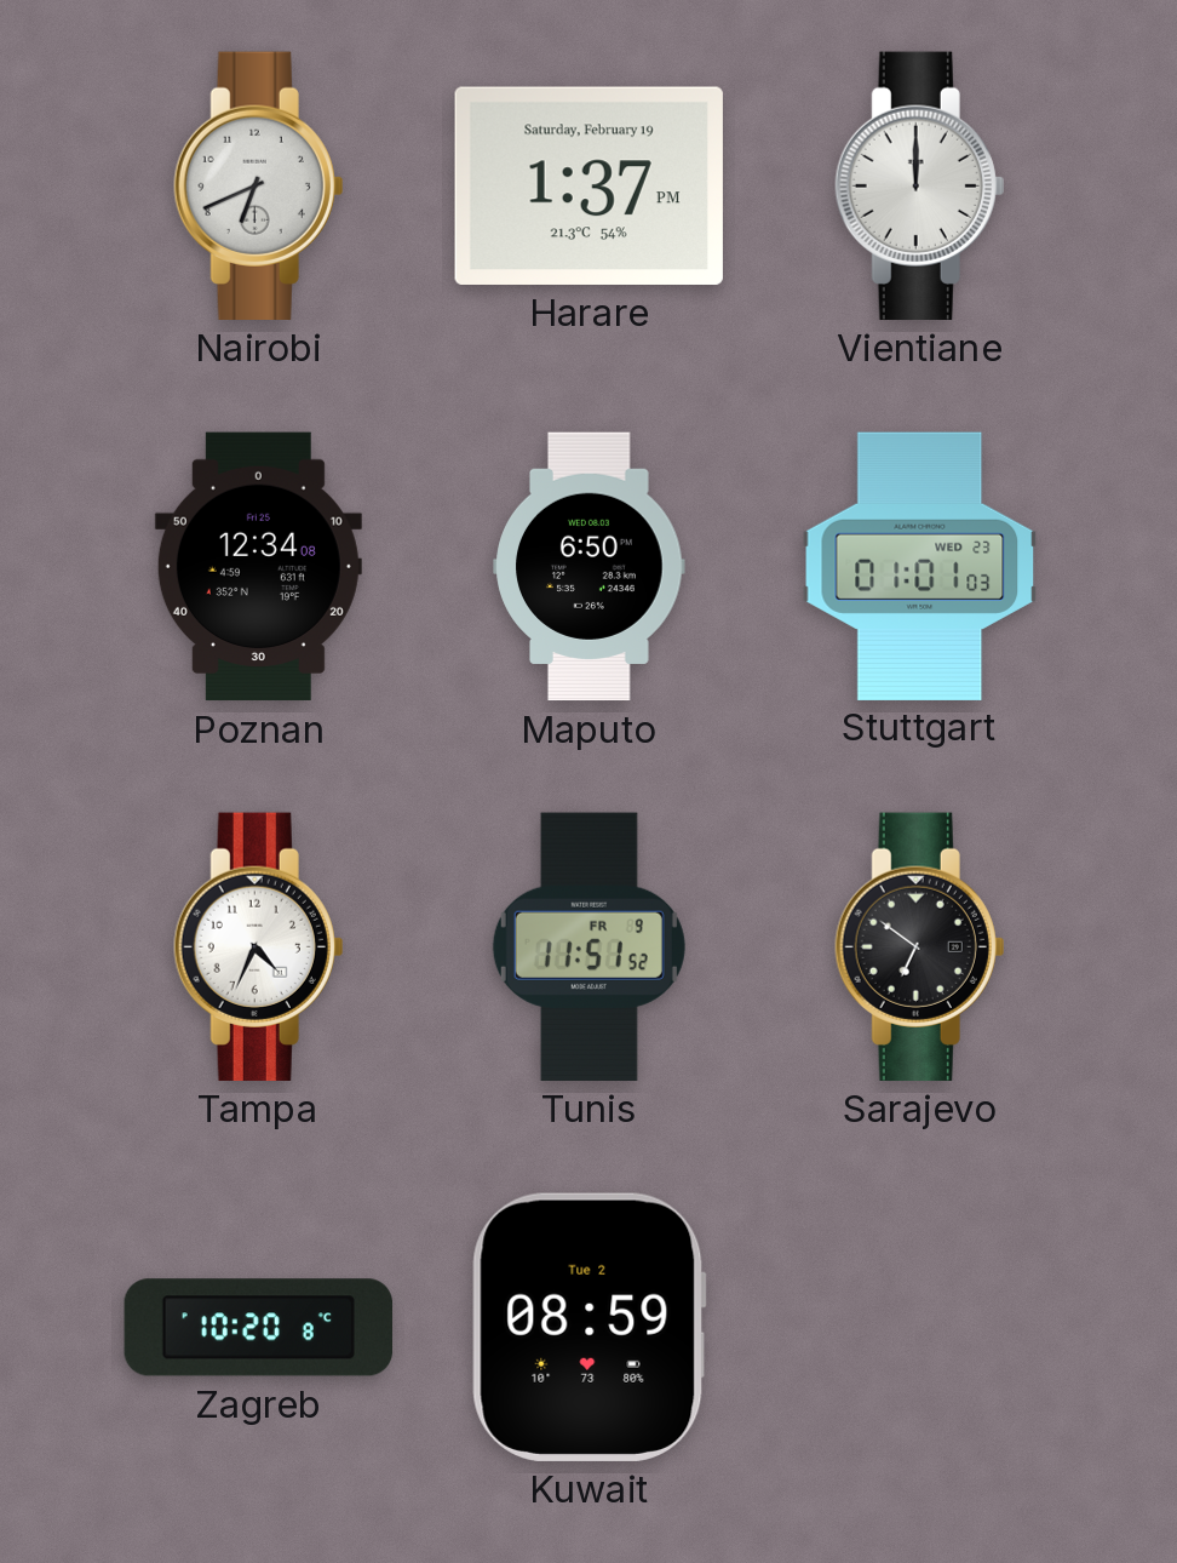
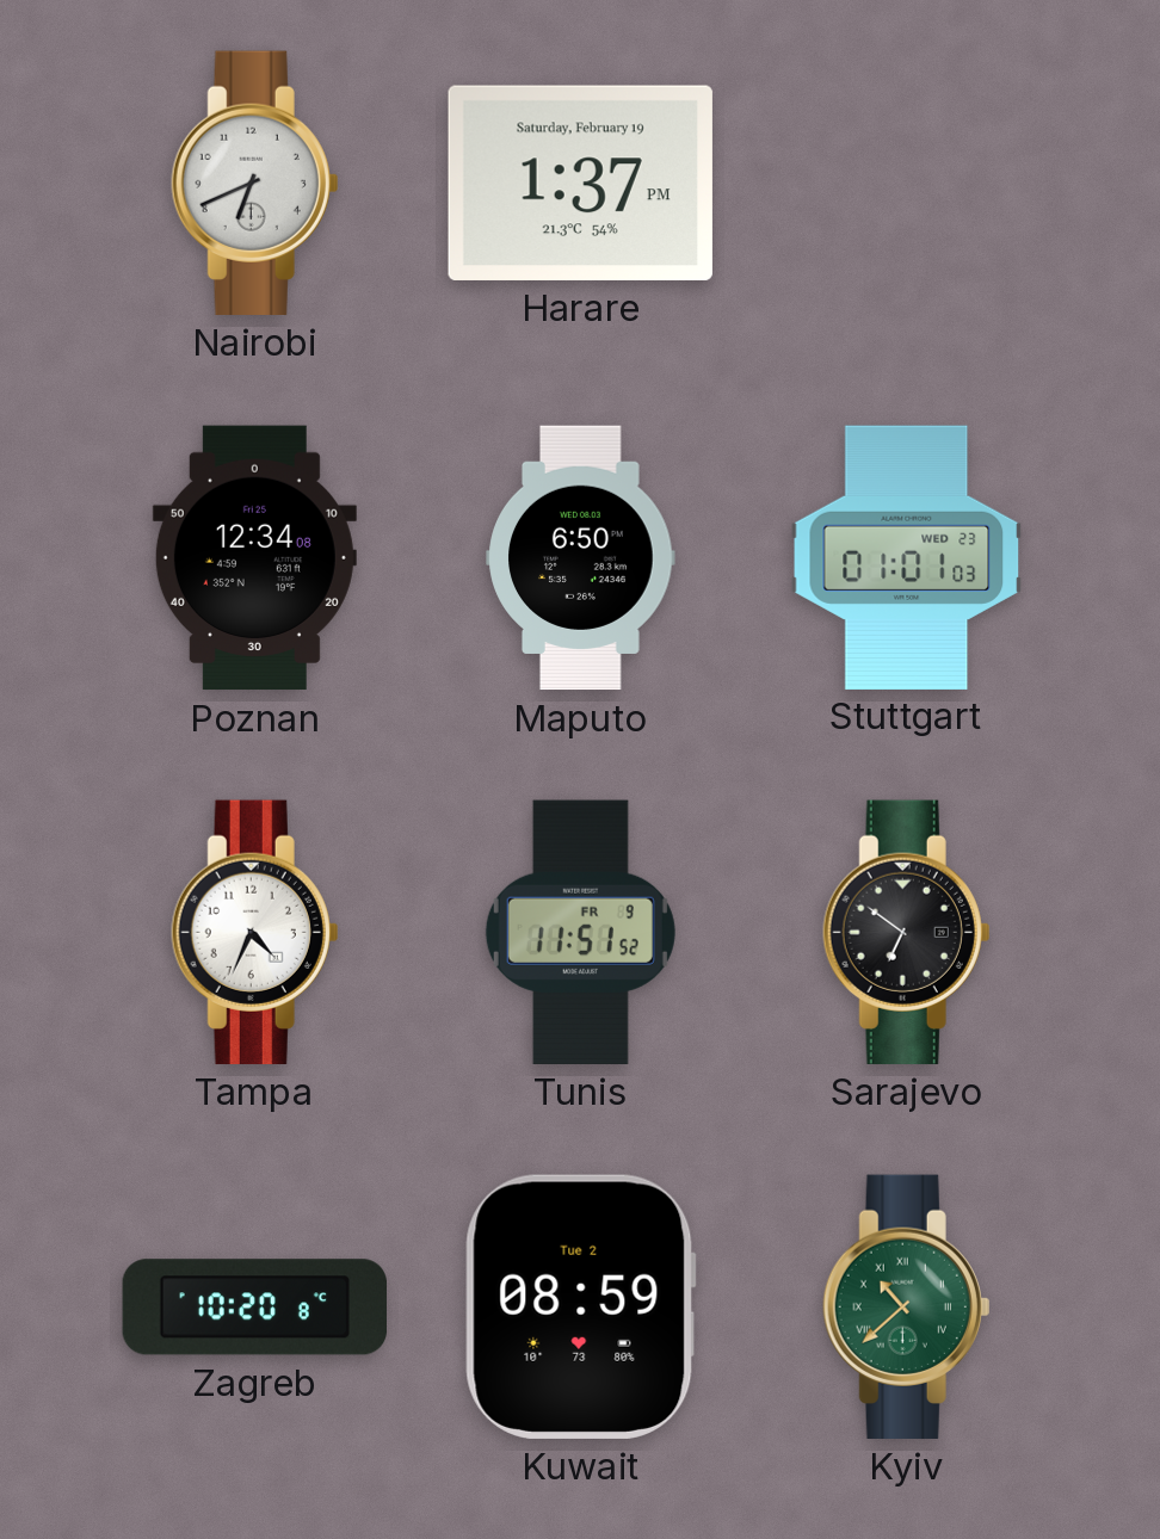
Vientiane: 12:00 -> none
Kyiv: none -> 10:38
